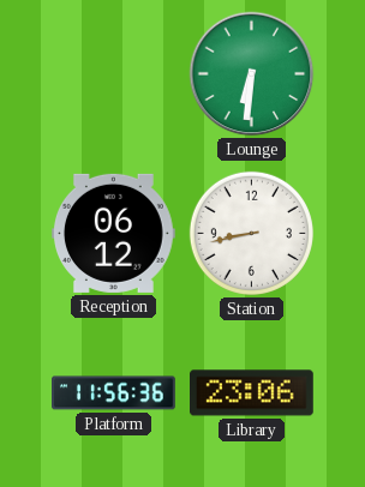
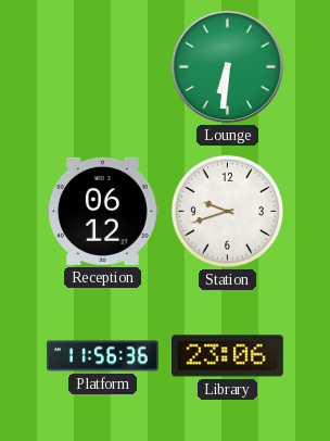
Station: 8:43 -> 9:42
